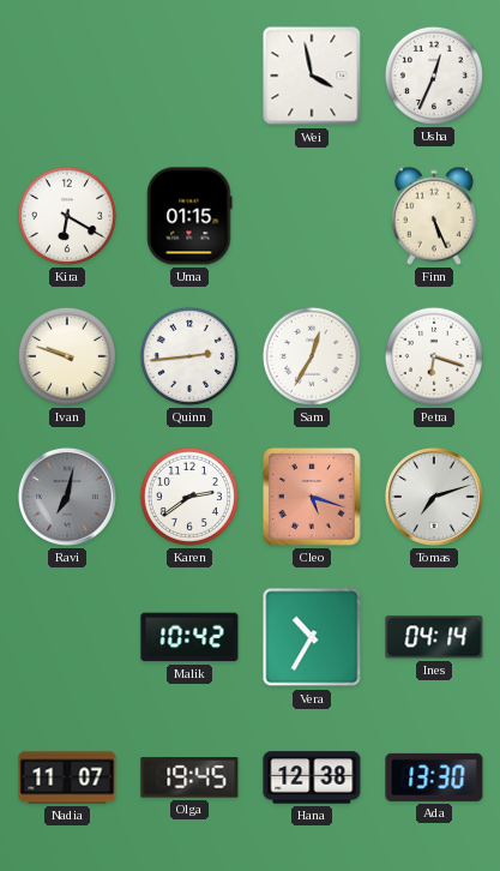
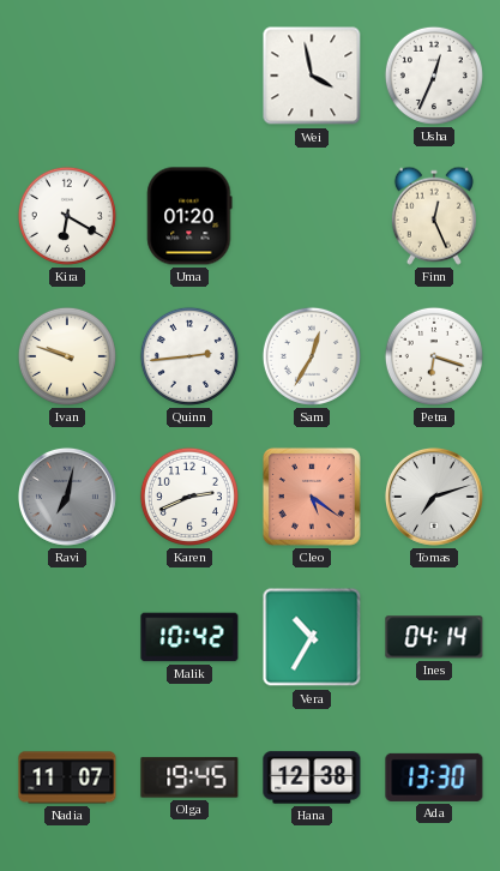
Uma: 01:15 -> 01:20
Finn: 5:26 -> 12:26
Karen: 2:39 -> 2:41
Cleo: 5:18 -> 5:21
